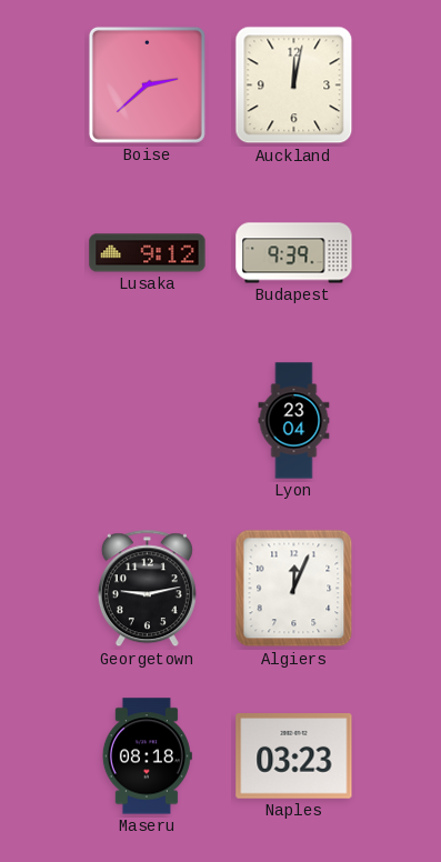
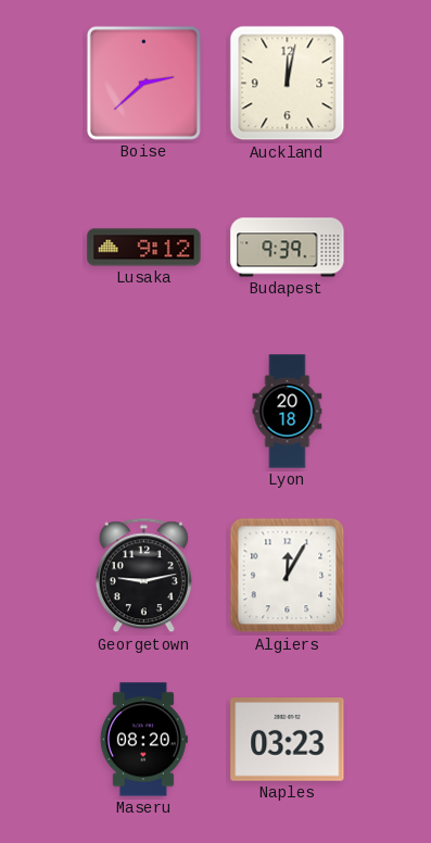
Lyon: 23:04 -> 20:18
Algiers: 12:04 -> 12:05
Maseru: 08:18 -> 08:20
